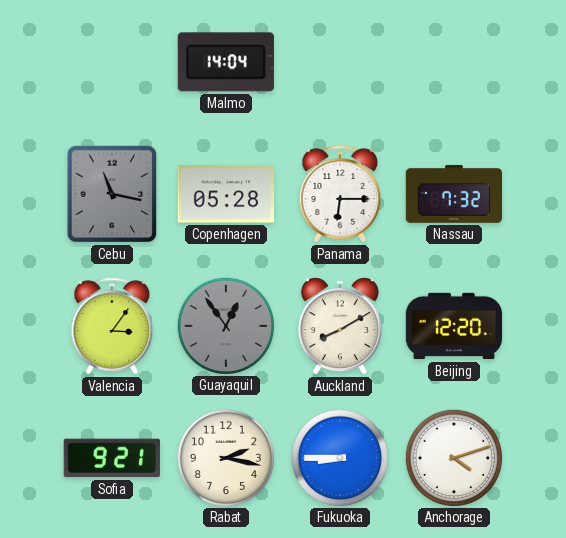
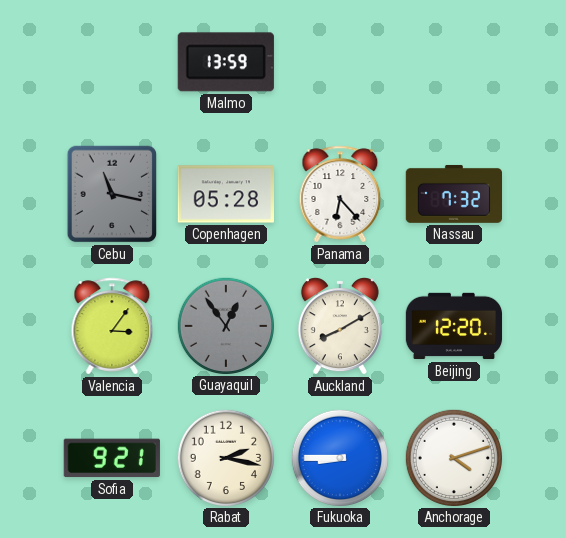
Malmo: 14:04 -> 13:59
Panama: 6:15 -> 6:23
